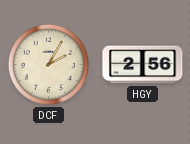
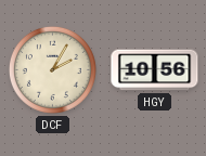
HGY: 2:56 -> 10:56
